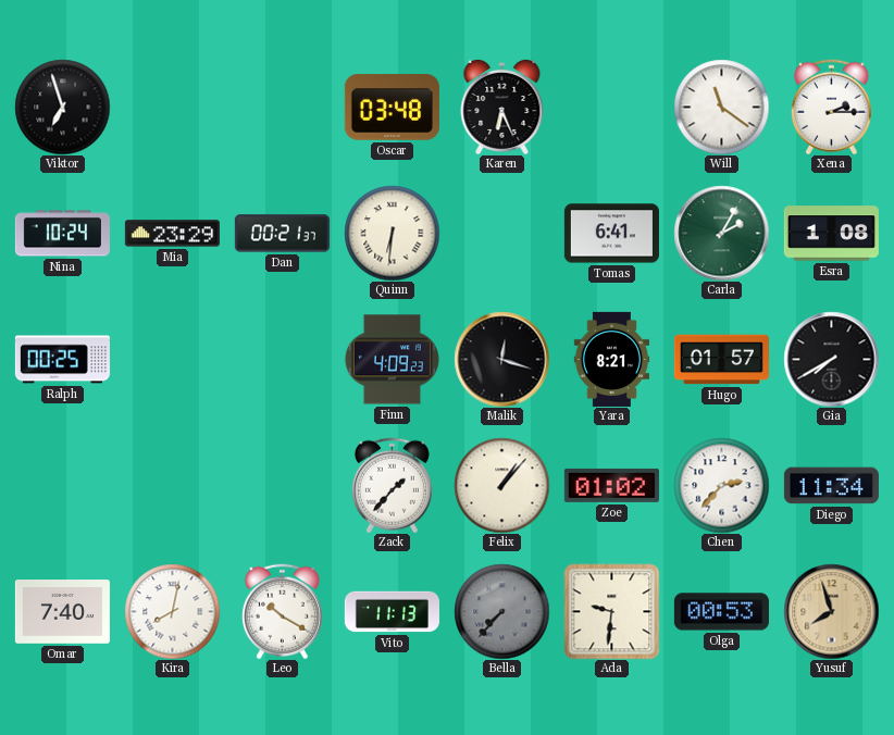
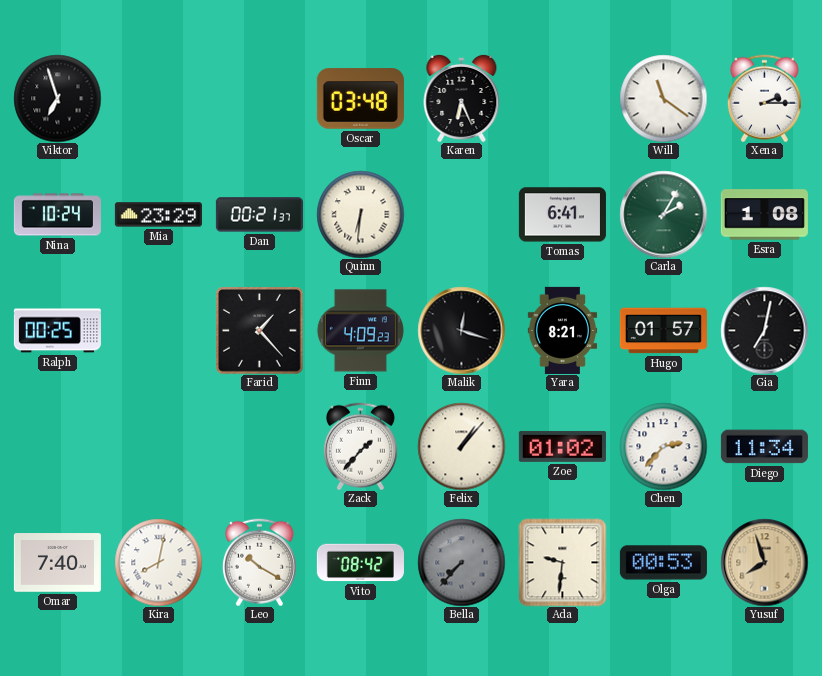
Farid: none -> 1:23
Gia: 7:40 -> 7:02
Vito: 11:13 -> 08:42
